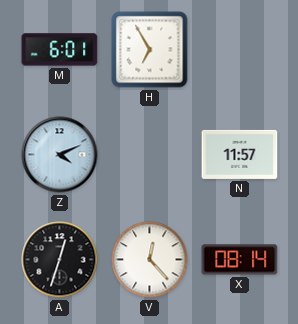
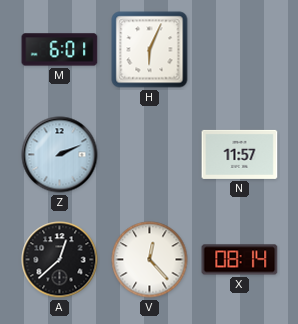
H: 6:55 -> 6:04
Z: 4:11 -> 2:11
A: 12:33 -> 12:38
